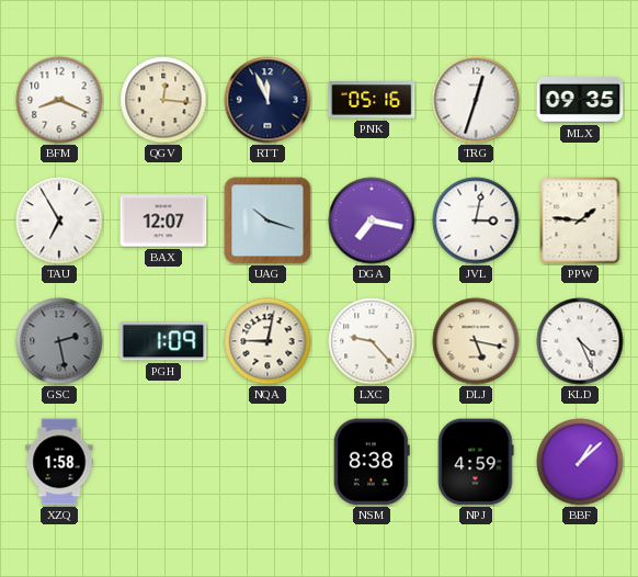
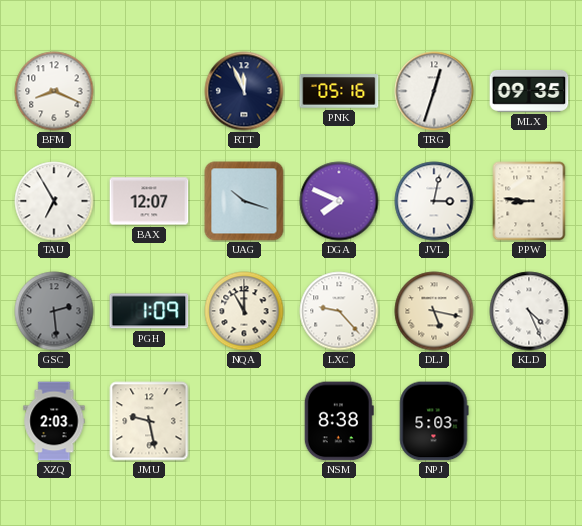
QGV: 12:16 -> none
DGA: 7:17 -> 7:49
PPW: 1:46 -> 8:46
GSC: 2:28 -> 2:29
NQA: 9:02 -> 11:00
XZQ: 1:58 -> 2:03
JMU: none -> 9:28
NPJ: 4:59 -> 5:03
BBF: 1:08 -> none
